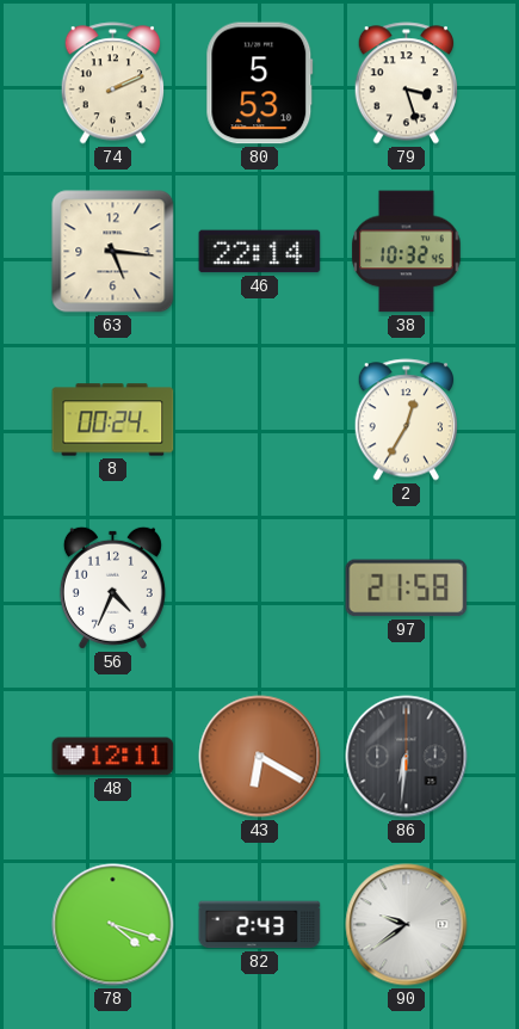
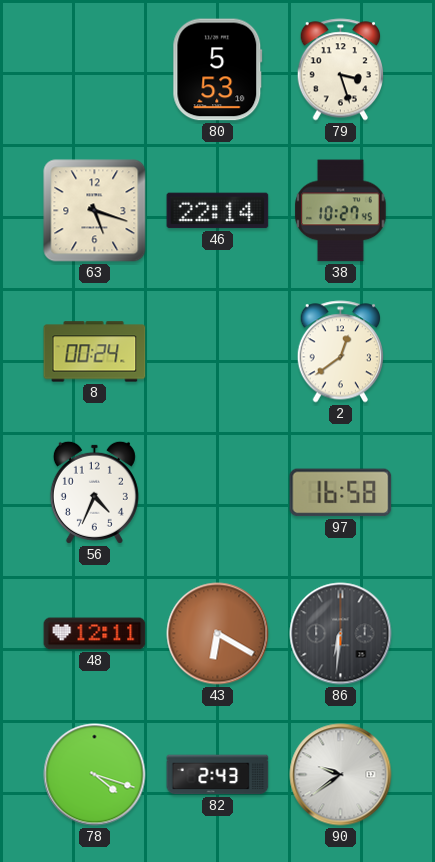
74: 2:11 -> none
63: 5:16 -> 5:18
38: 10:32 -> 10:27
2: 12:35 -> 12:39
97: 21:58 -> 16:58
